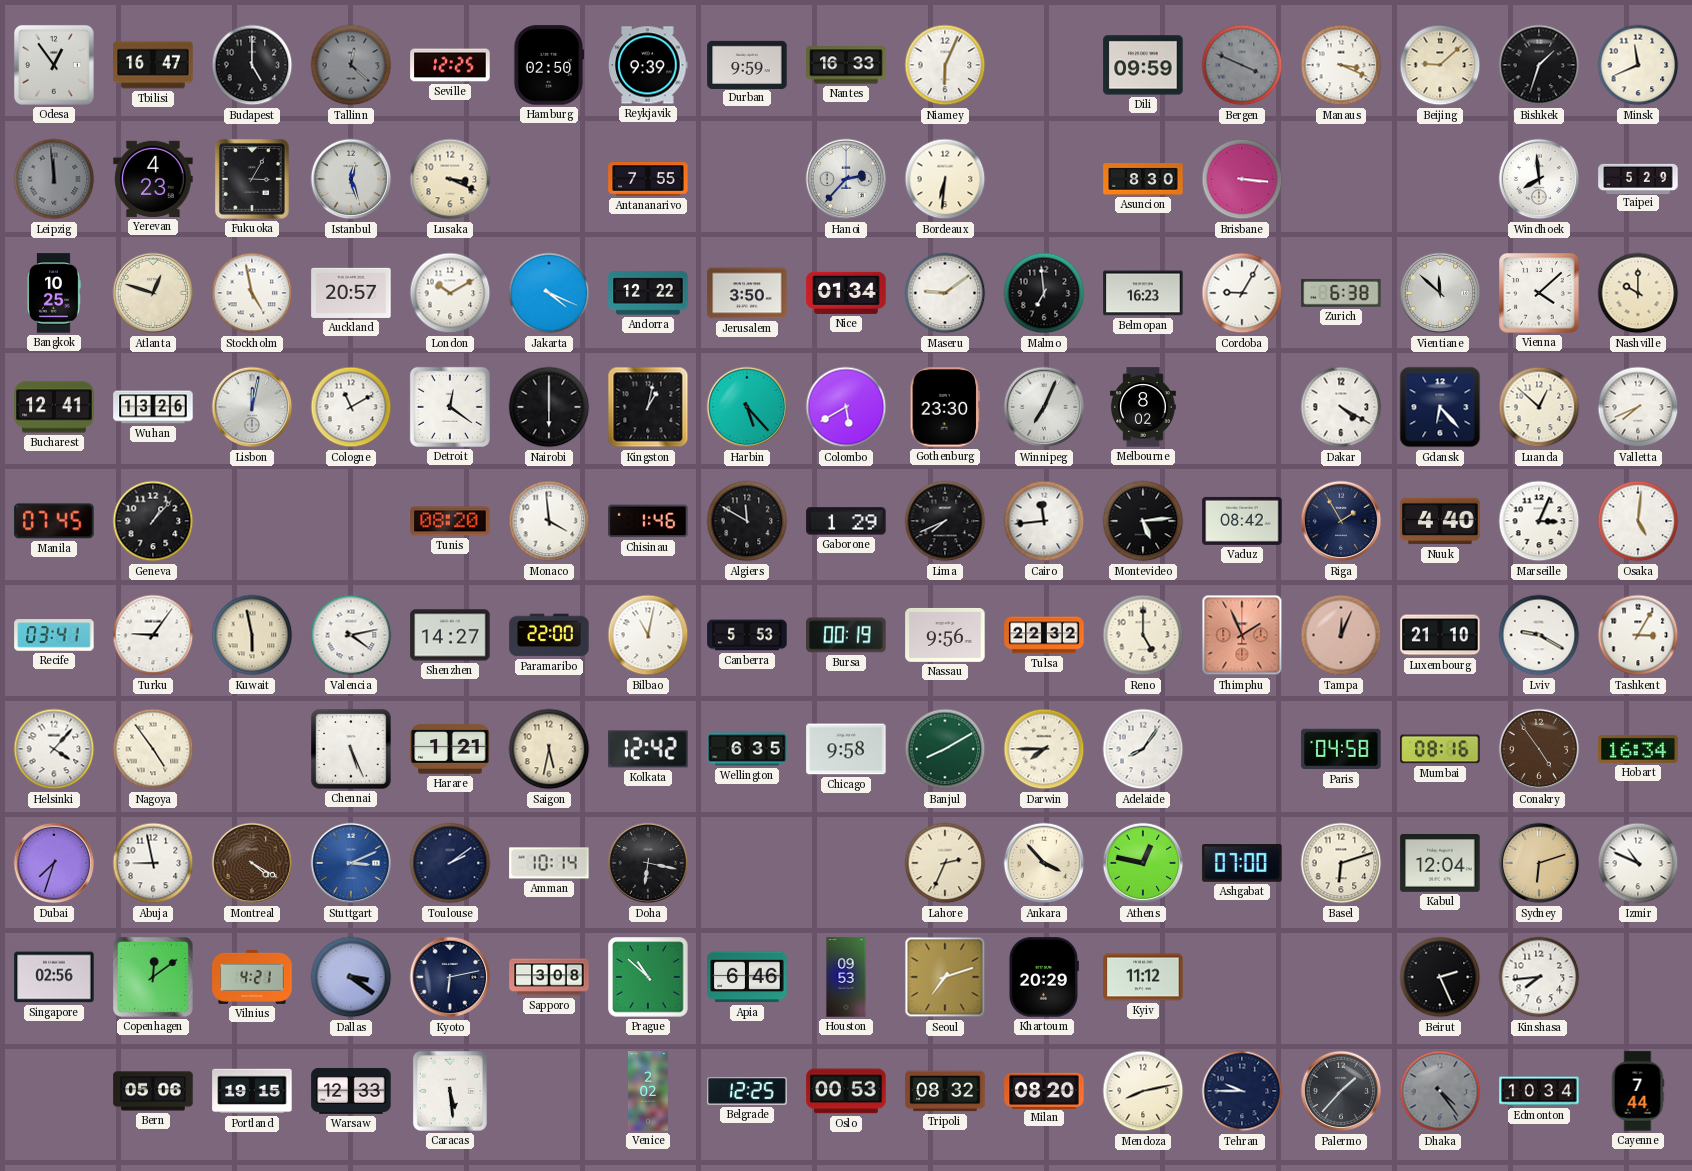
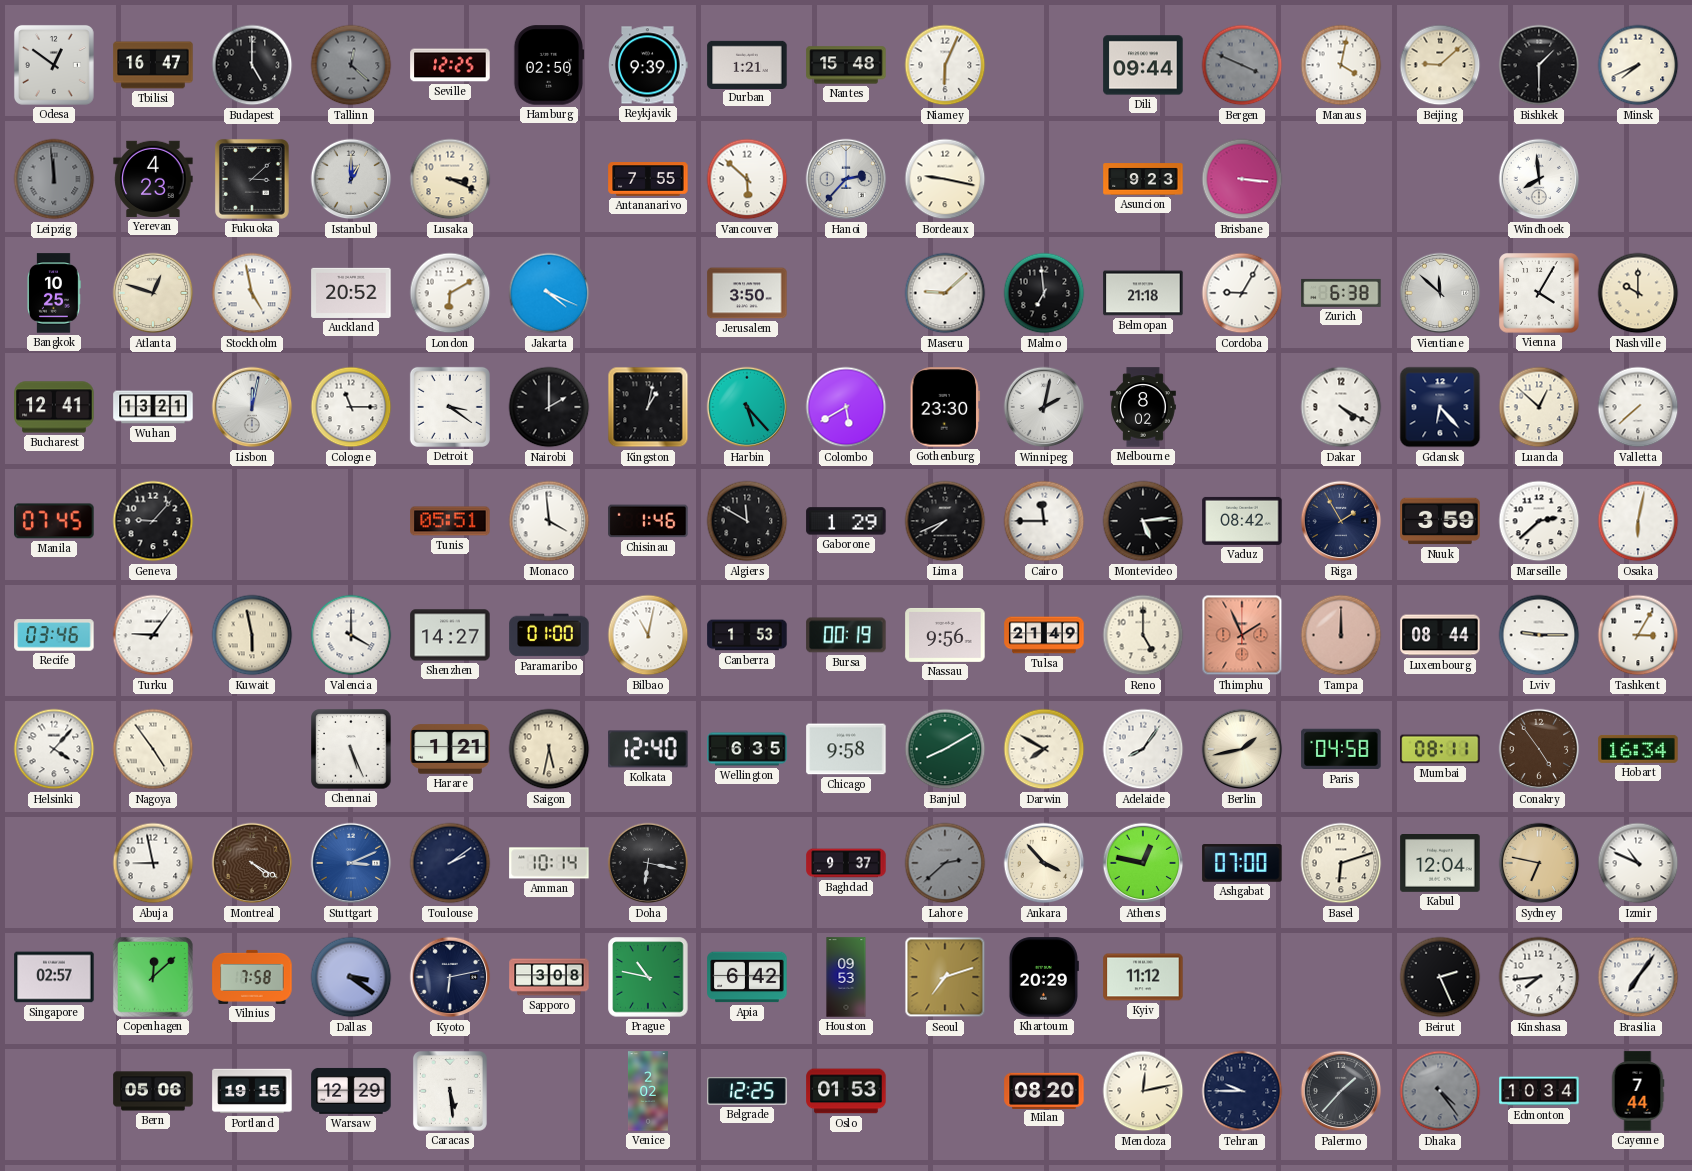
Odesa: 12:54 -> 12:51
Durban: 9:59 -> 1:21
Nantes: 16:33 -> 15:48
Dili: 09:59 -> 09:44
Manaus: 3:19 -> 4:02
Bishkek: 1:33 -> 1:30
Minsk: 11:41 -> 7:41
Fukuoka: 3:05 -> 3:08
Istanbul: 12:27 -> 1:00
Vancouver: none -> 5:52
Bordeaux: 6:31 -> 9:17
Asuncion: 8:30 -> 9:23
Taipei: 5:29 -> none
Auckland: 20:57 -> 20:52
London: 10:10 -> 6:10
Andorra: 12:22 -> none
Nice: 01:34 -> none
Maseru: 9:09 -> 9:08
Belmopan: 16:23 -> 21:18
Vienna: 4:08 -> 4:05
Wuhan: 13:26 -> 13:21
Cologne: 11:10 -> 11:15
Detroit: 12:21 -> 3:21
Nairobi: 6:00 -> 2:00
Winnipeg: 7:04 -> 2:02
Valletta: 7:41 -> 7:38
Geneva: 1:07 -> 9:07
Tunis: 08:20 -> 05:51
Cairo: 11:44 -> 11:45
Nuuk: 4:40 -> 3:59
Marseille: 3:04 -> 2:38
Osaka: 5:01 -> 6:02
Recife: 03:41 -> 03:46
Valencia: 4:13 -> 4:00
Paramaribo: 22:00 -> 01:00
Canberra: 5:53 -> 1:53
Tulsa: 22:32 -> 21:49
Tampa: 12:04 -> 12:00
Luxembourg: 21:10 -> 08:44
Lviv: 9:20 -> 9:15
Kolkata: 12:42 -> 12:40
Darwin: 7:45 -> 7:50
Berlin: none -> 1:43
Mumbai: 08:16 -> 08:11
Dubai: 7:33 -> none
Baghdad: none -> 9:37
Lahore: 2:34 -> 2:38
Lahore dial: cream -> grey
Sydney: 6:12 -> 6:47
Singapore: 02:56 -> 02:57
Copenhagen: 12:09 -> 12:08
Vilnius: 4:21 -> 7:58
Prague: 10:52 -> 10:47
Apia: 6:46 -> 6:42
Brasilia: none -> 7:06
Warsaw: 12:33 -> 12:29
Oslo: 00:53 -> 01:53
Tripoli: 08:32 -> none
Mendoza: 8:13 -> 12:13
